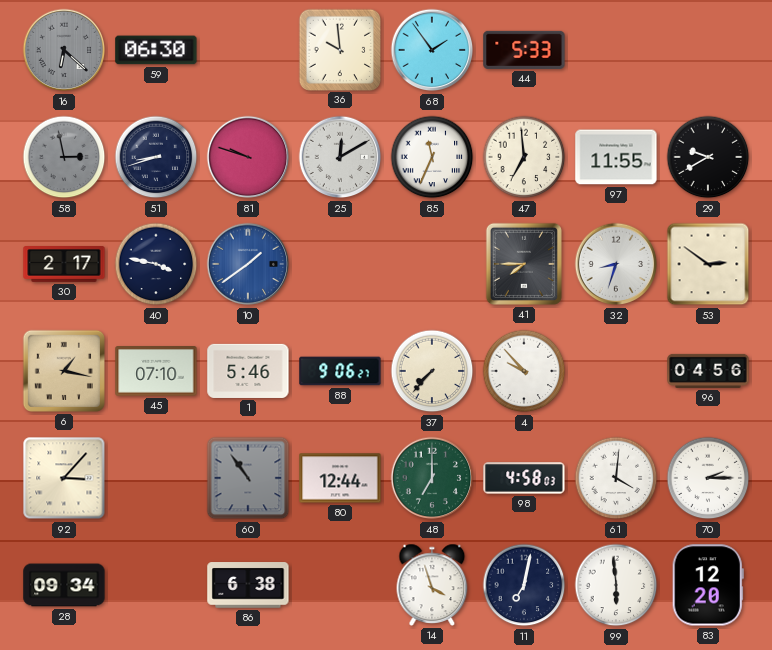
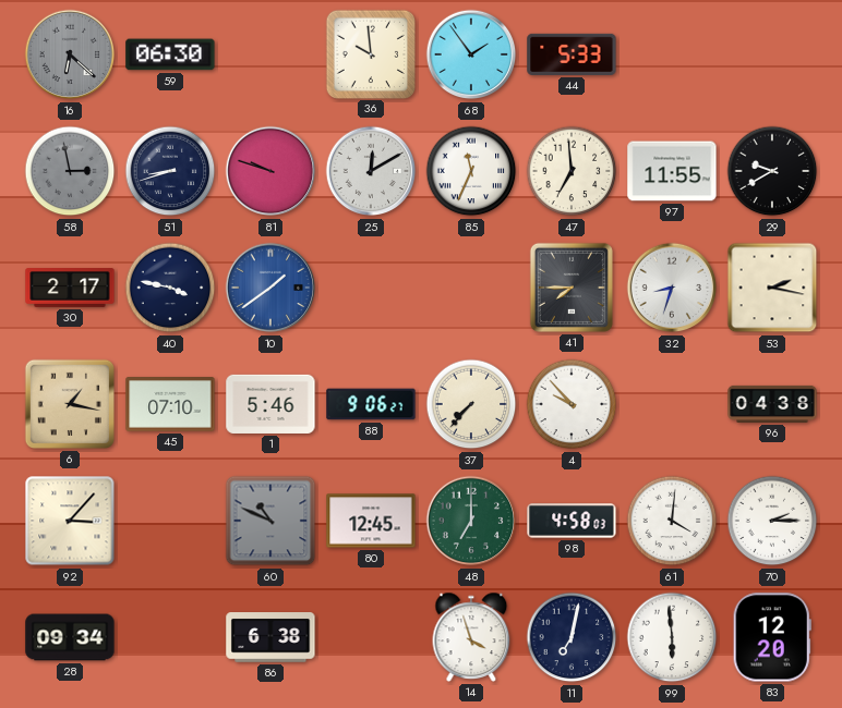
53: 2:51 -> 2:17
96: 04:56 -> 04:38
60: 10:54 -> 10:49
80: 12:44 -> 12:45
